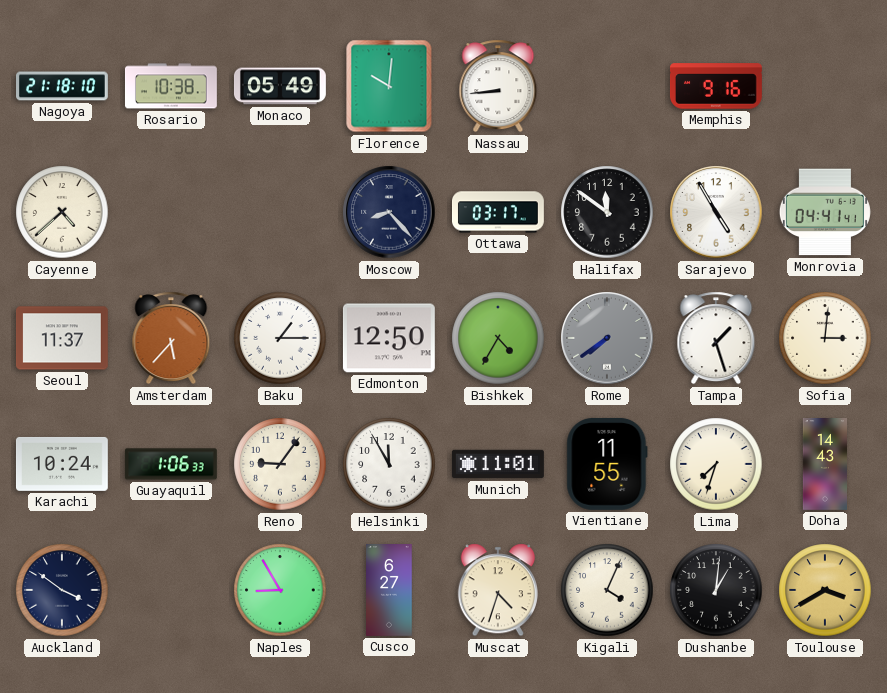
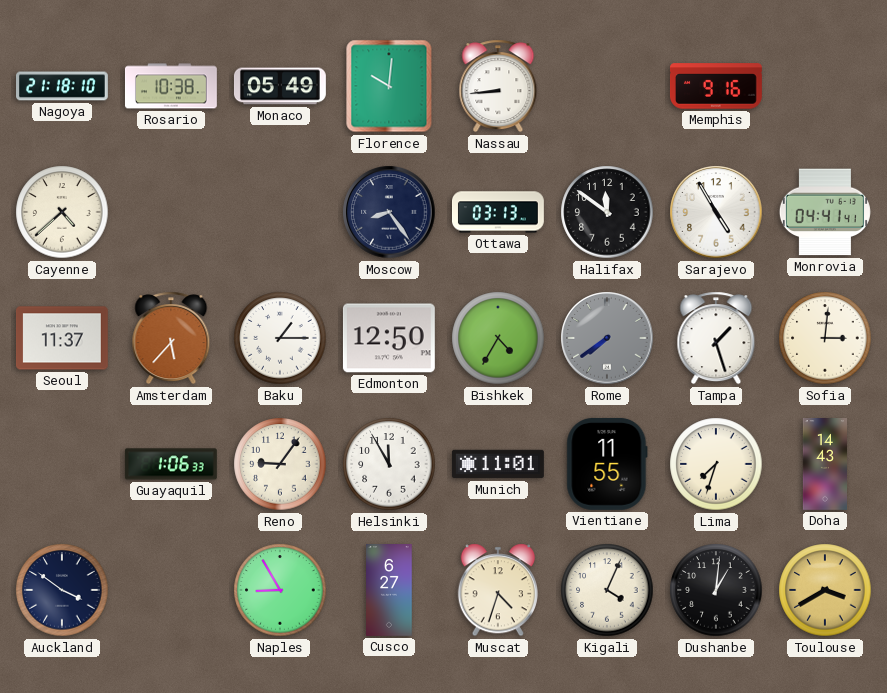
Moscow: 8:23 -> 8:24
Ottawa: 03:17 -> 03:13
Karachi: 10:24 -> none
